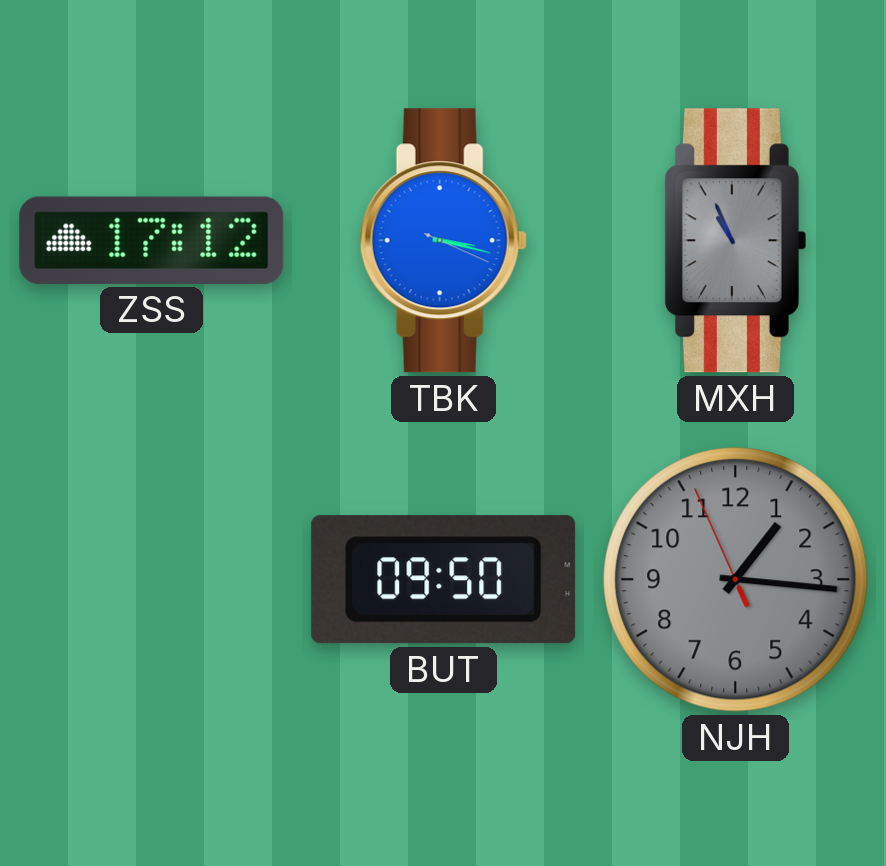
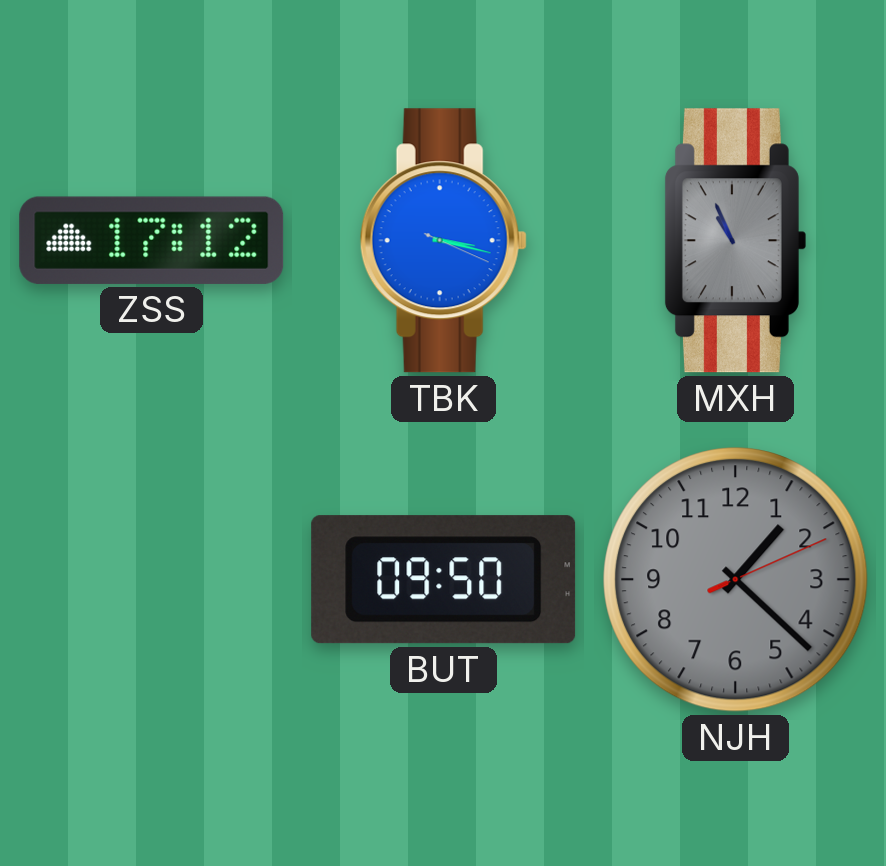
NJH: 1:15 -> 1:22
